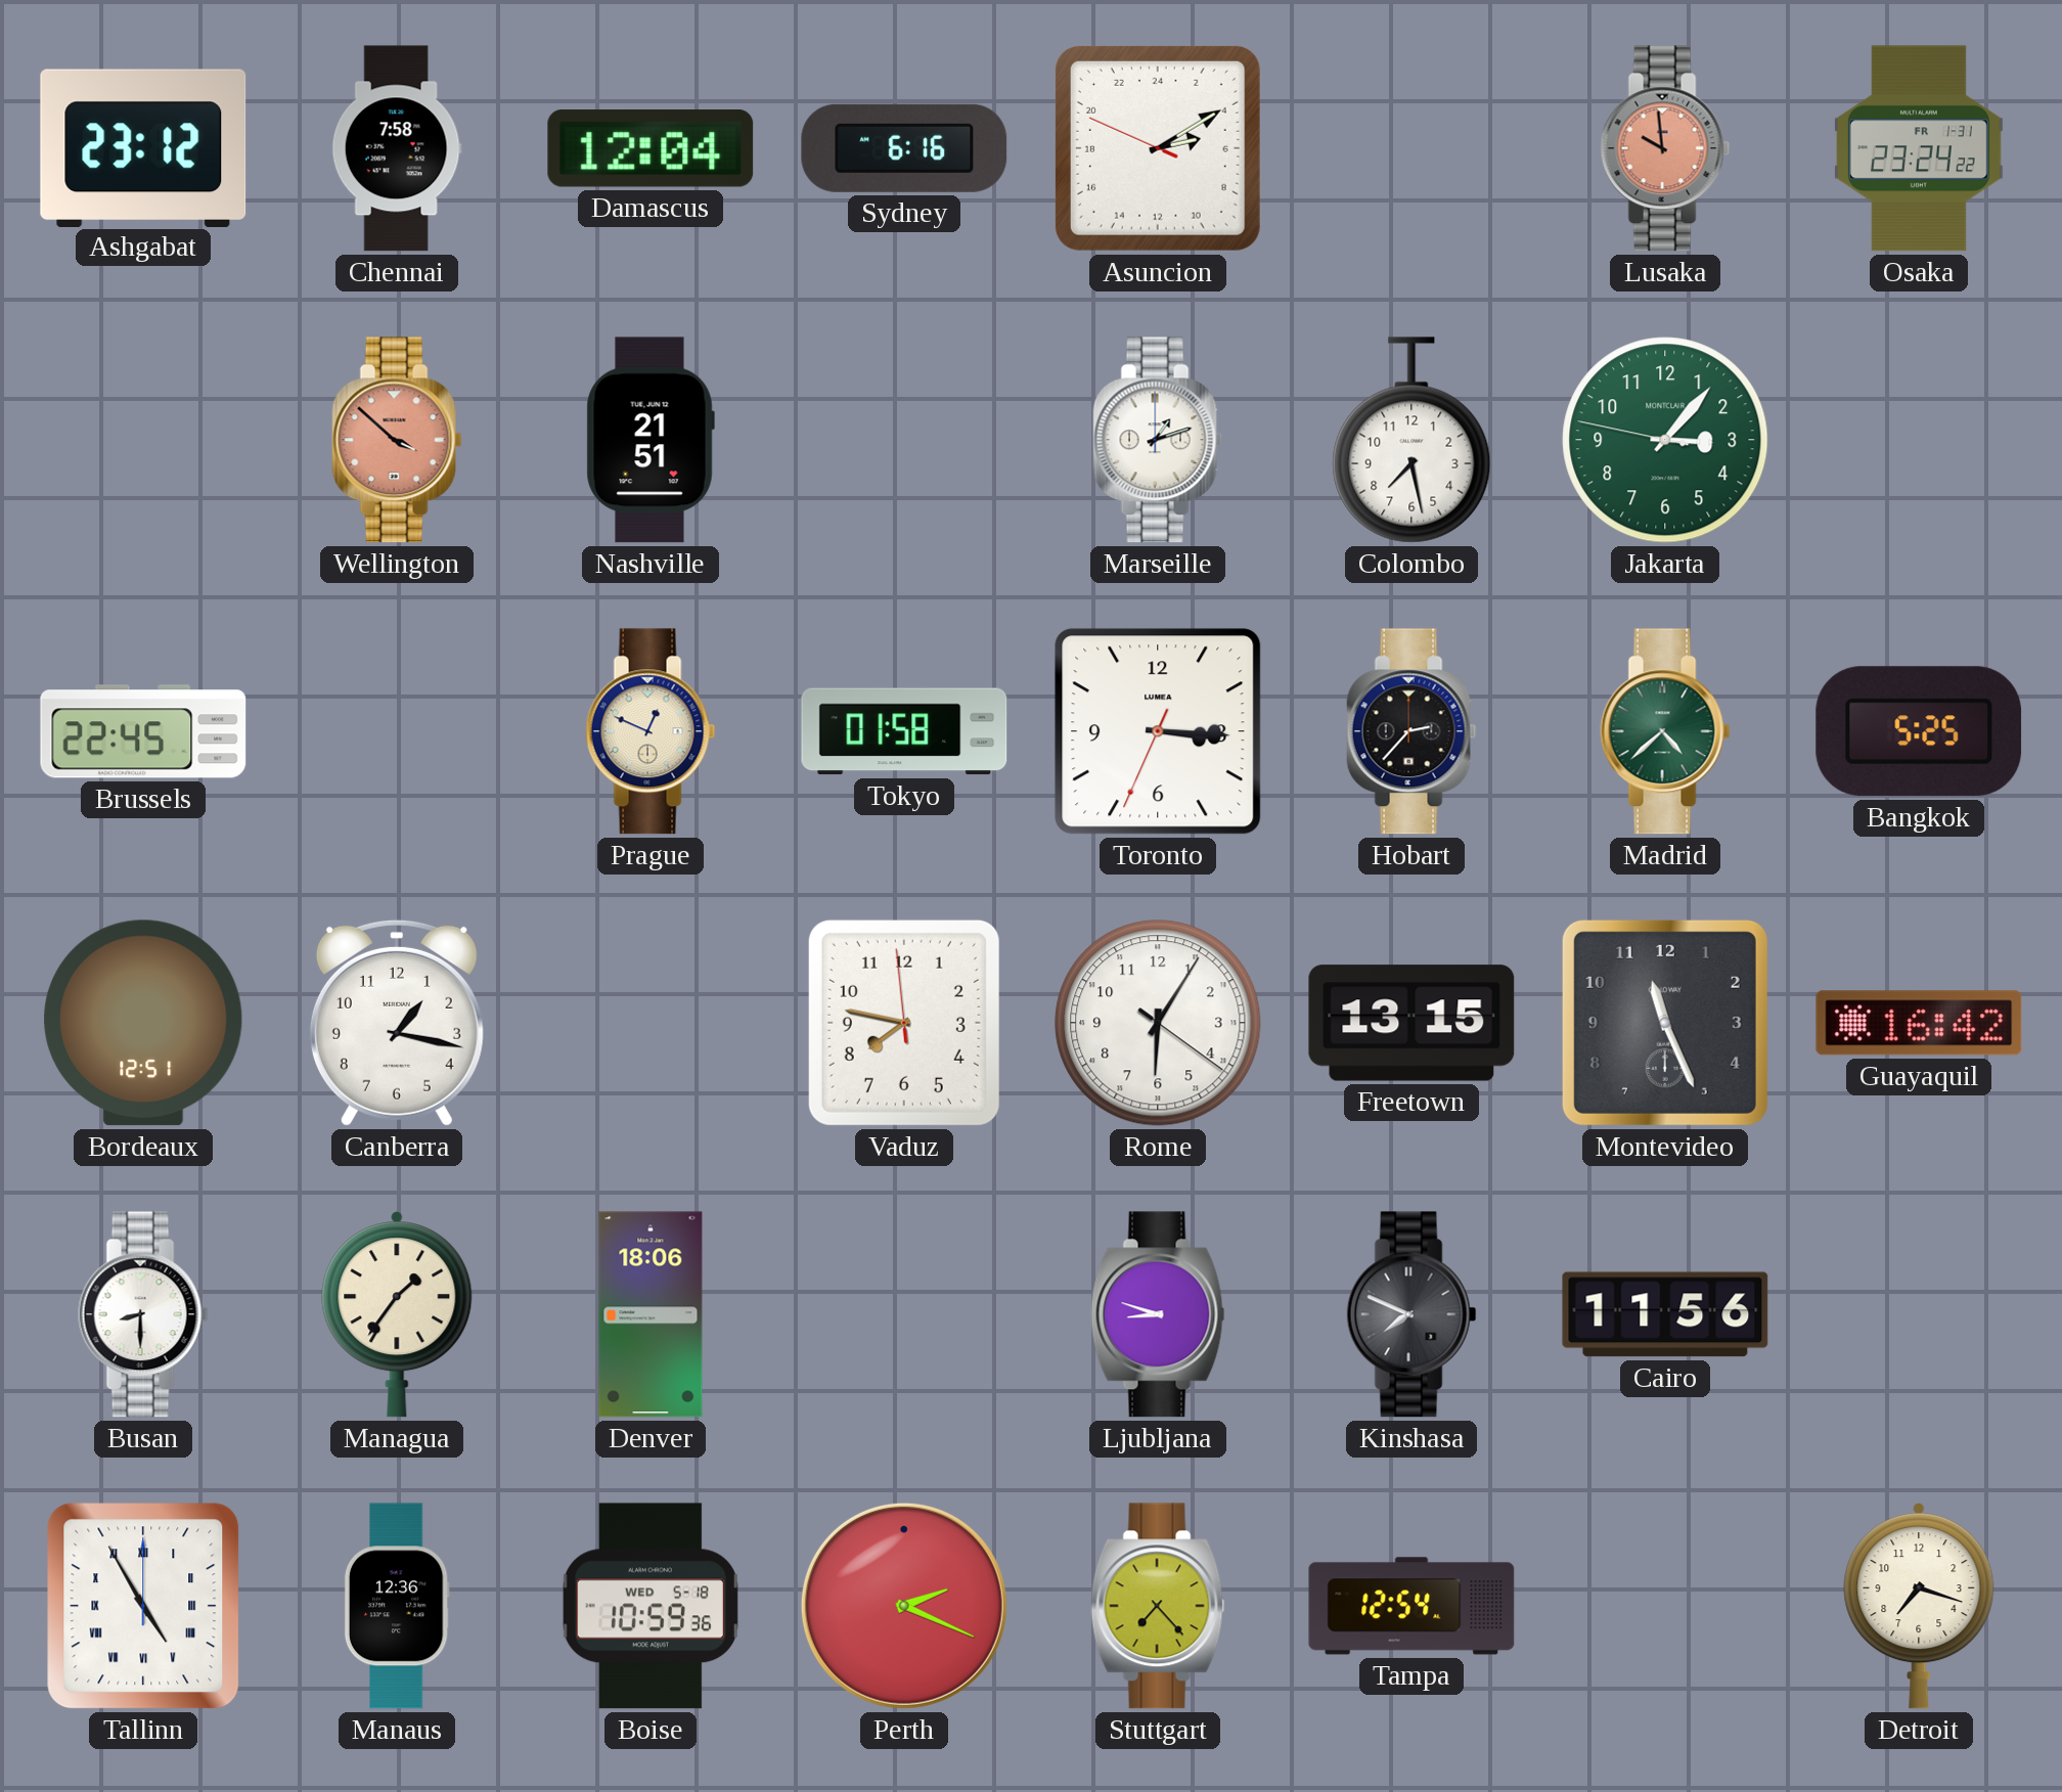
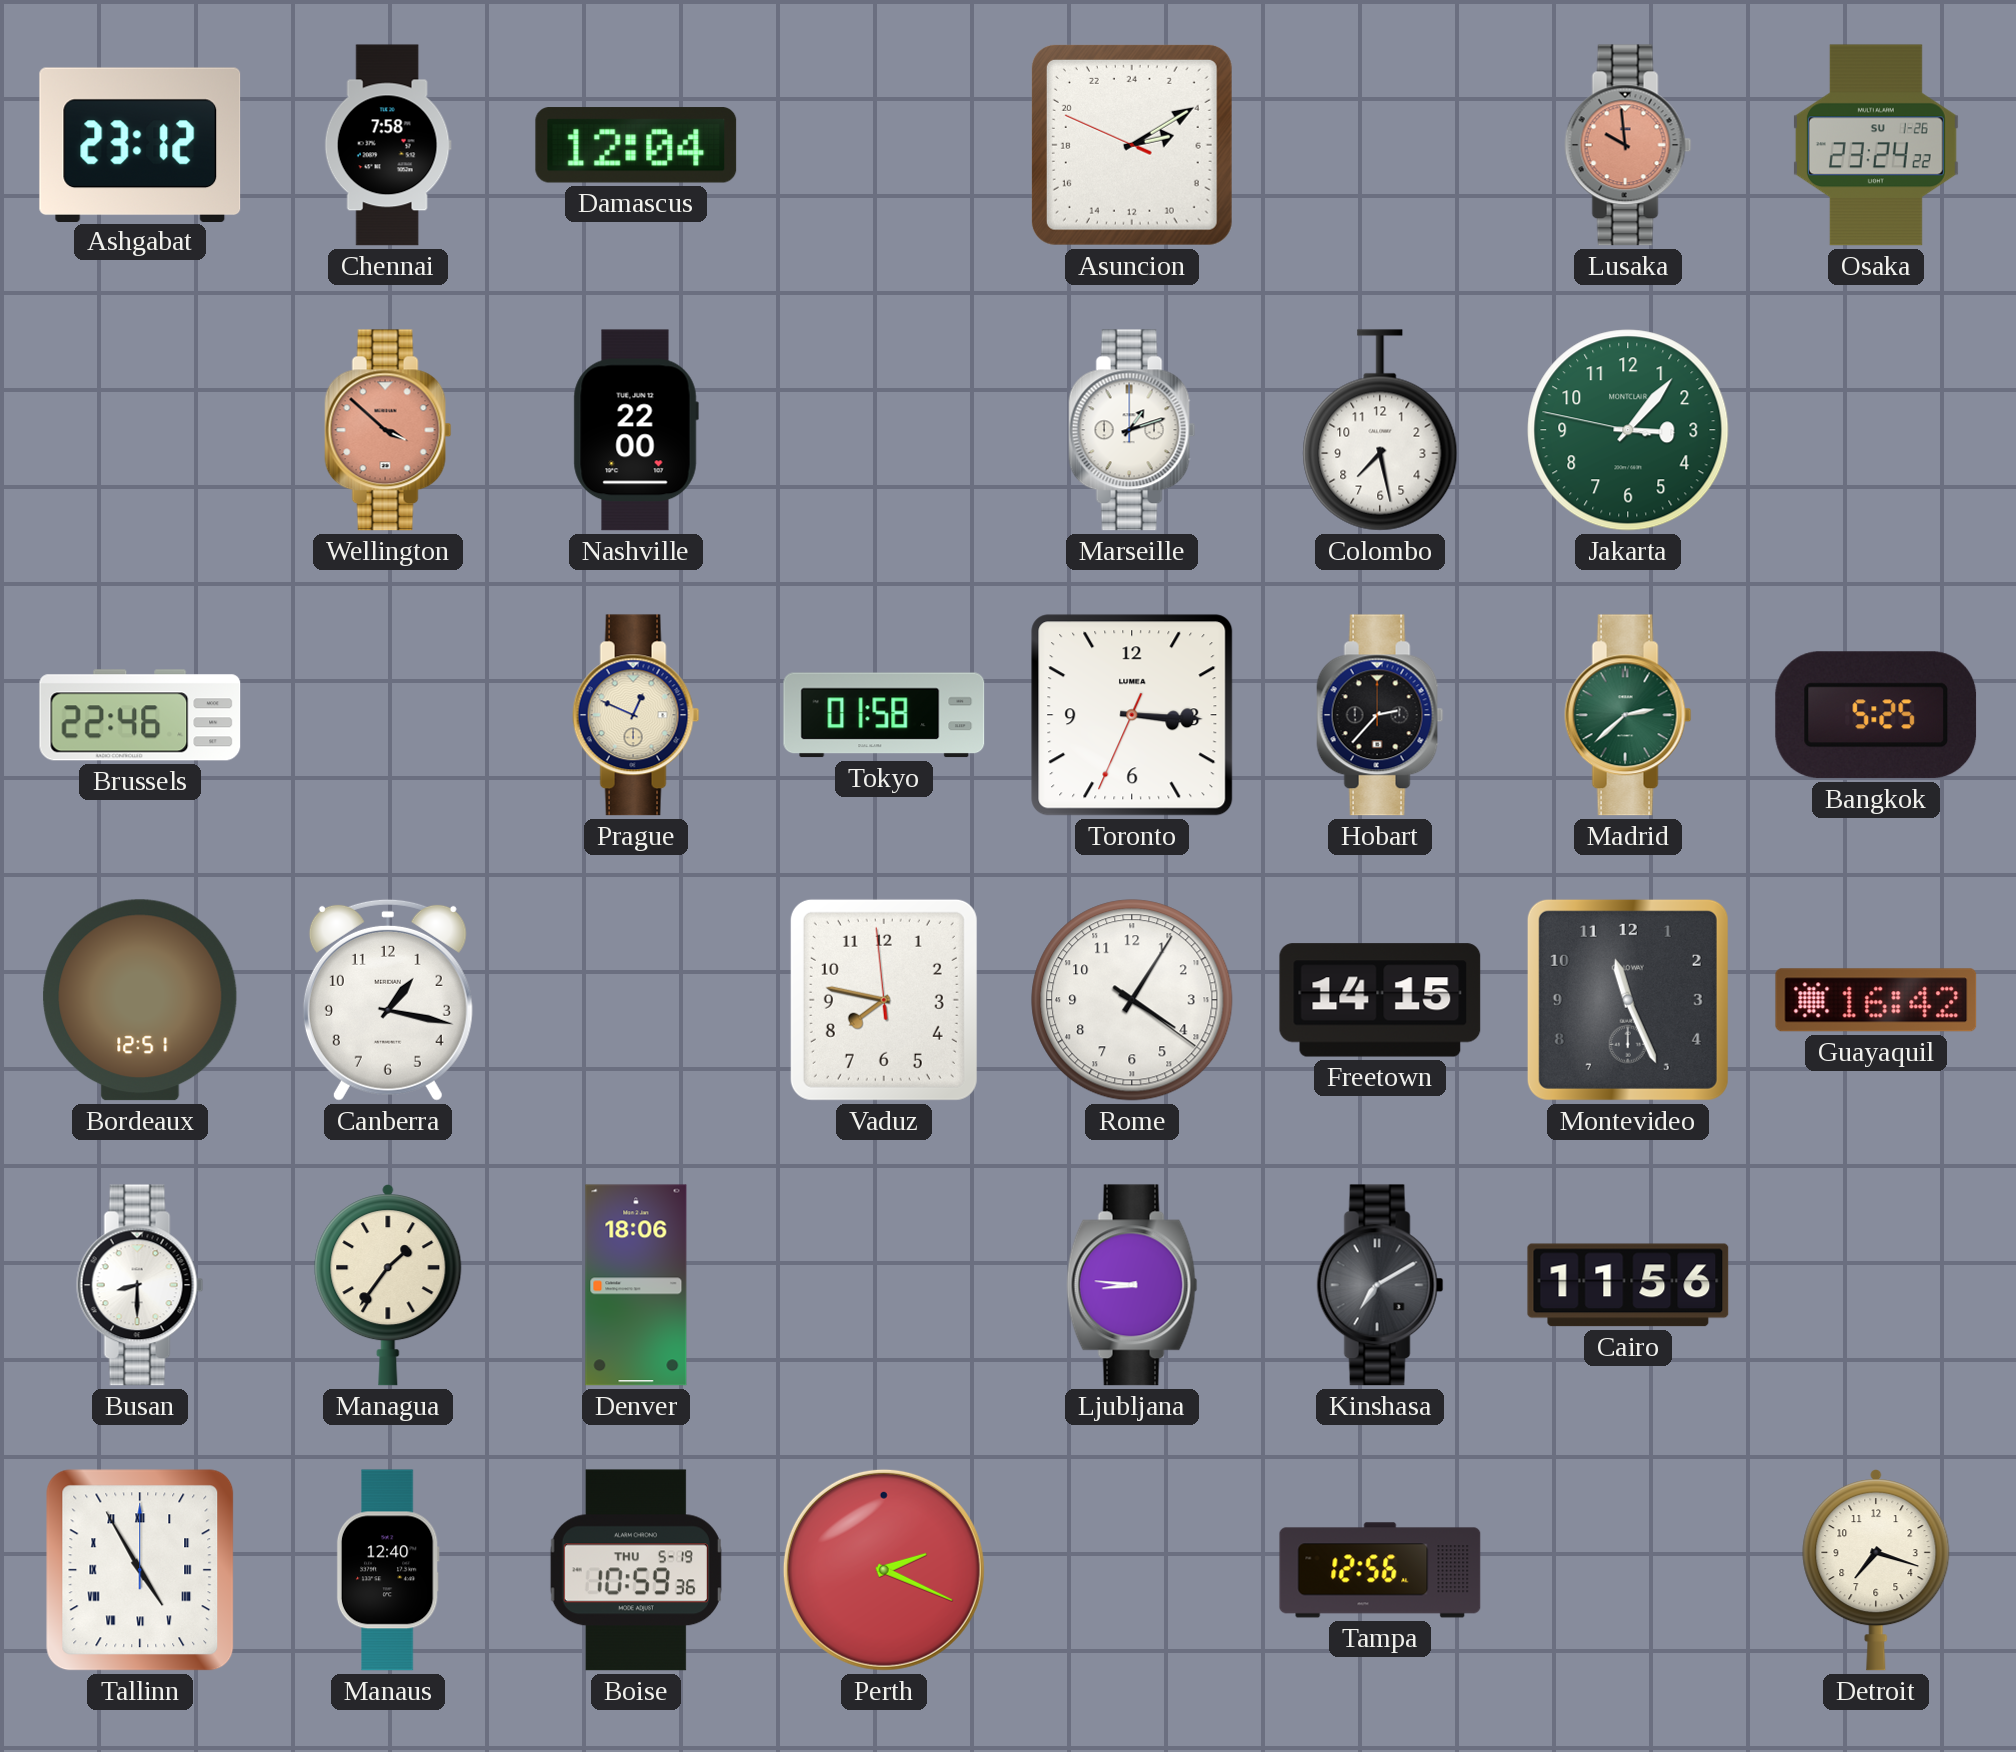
Sydney: 6:16 -> none
Osaka date: FR 1-31 -> SU 1-26
Nashville: 21:51 -> 22:00
Brussels: 22:45 -> 22:46
Madrid: 4:38 -> 2:38
Rome: 6:05 -> 4:05
Freetown: 13:15 -> 14:15
Ljubljana: 8:48 -> 8:46
Kinshasa: 7:49 -> 7:10
Manaus: 12:36 -> 12:40
Boise date: WED 5-18 -> THU 5-19
Stuttgart: 7:23 -> none
Tampa: 12:54 -> 12:56
